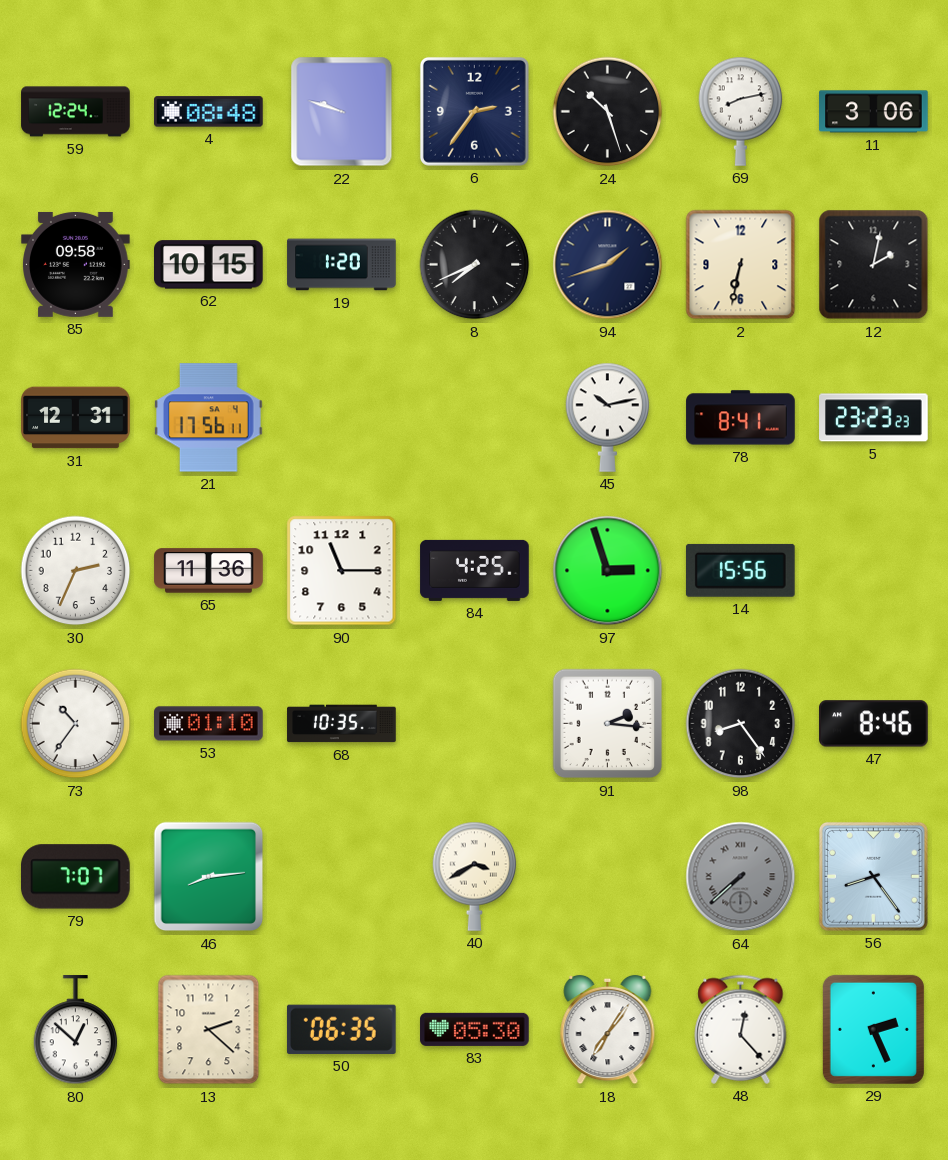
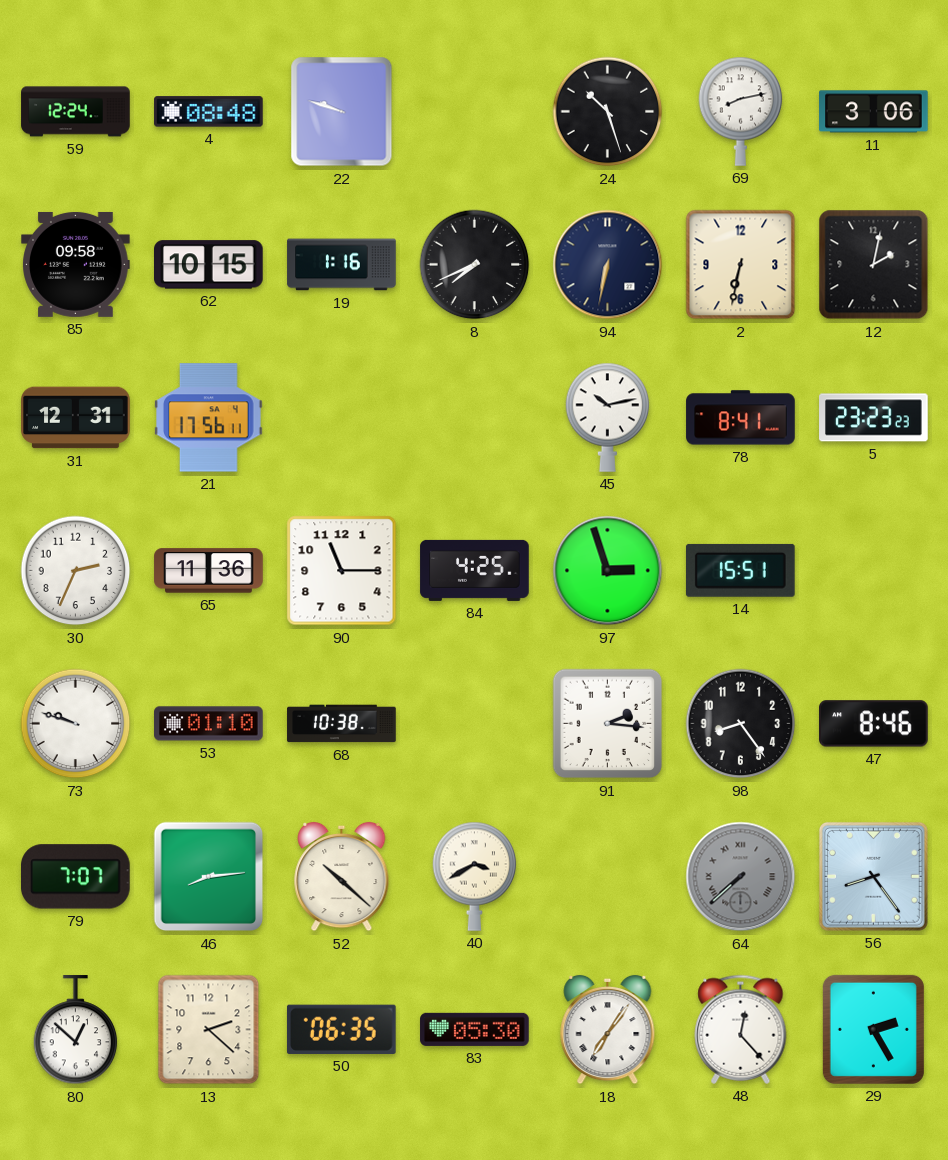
6: 2:36 -> none
19: 1:20 -> 1:16
94: 1:42 -> 6:32
14: 15:56 -> 15:51
73: 10:36 -> 9:48
68: 10:35 -> 10:38
52: none -> 10:22
29: 2:26 -> 2:25
